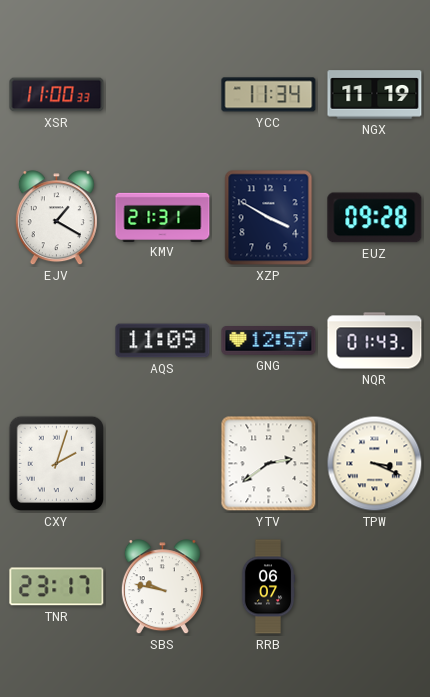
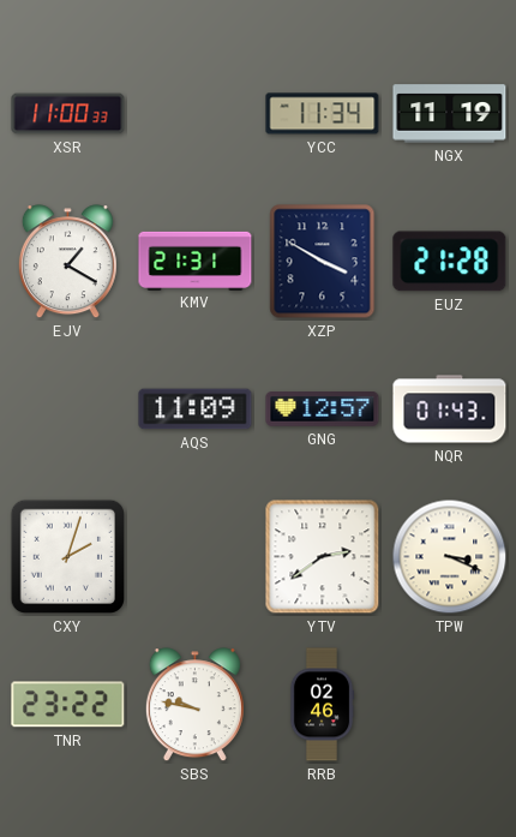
EUZ: 09:28 -> 21:28
TNR: 23:17 -> 23:22
RRB: 06:07 -> 02:46
